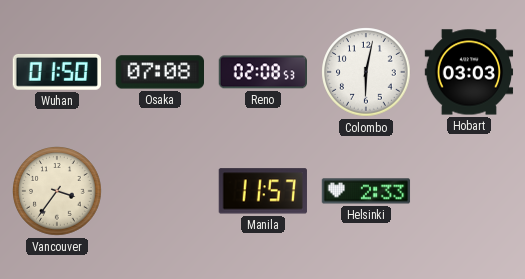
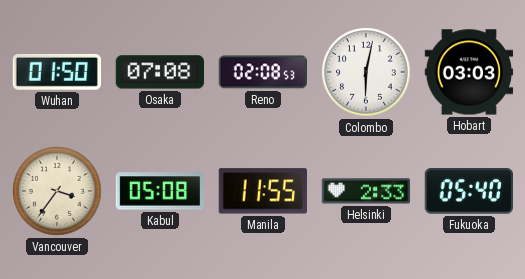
Kabul: none -> 05:08
Manila: 11:57 -> 11:55
Fukuoka: none -> 05:40
